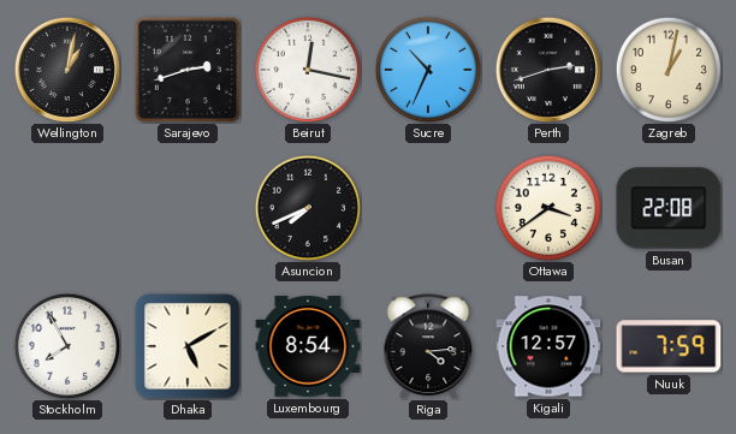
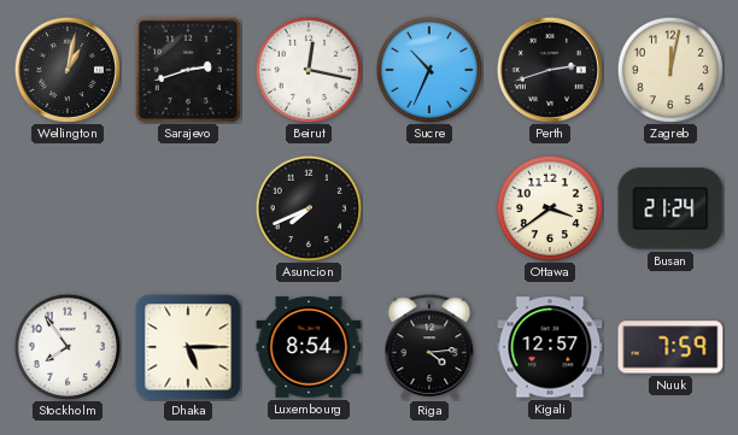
Zagreb: 1:02 -> 12:02
Busan: 22:08 -> 21:24
Stockholm: 7:55 -> 7:54
Dhaka: 5:10 -> 5:15
